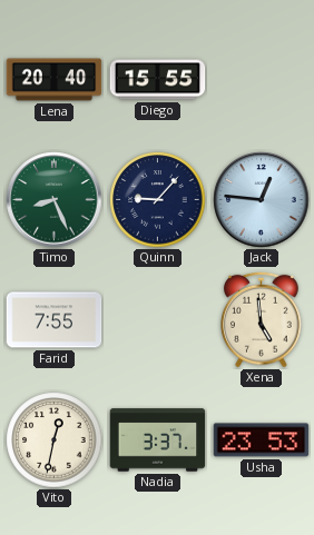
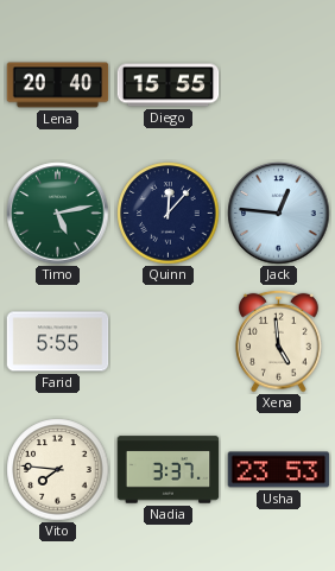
Timo: 8:26 -> 5:13
Quinn: 9:07 -> 12:07
Farid: 7:55 -> 5:55
Vito: 12:32 -> 7:46
